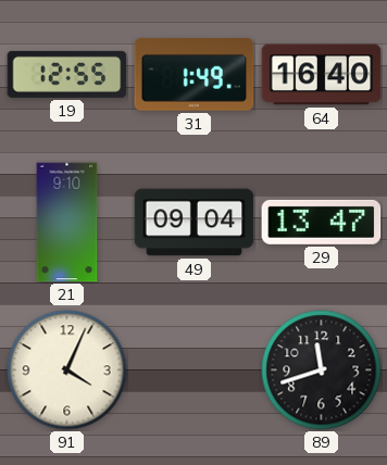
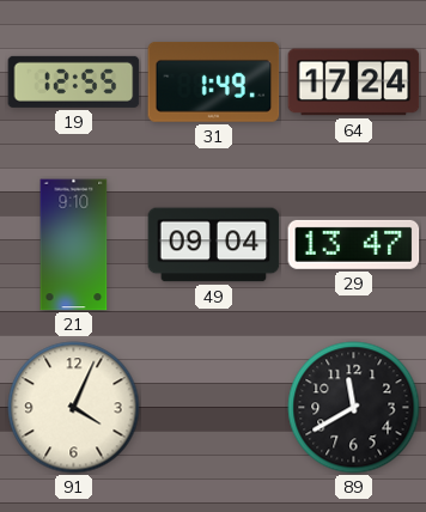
64: 16:40 -> 17:24
89: 11:42 -> 11:40
